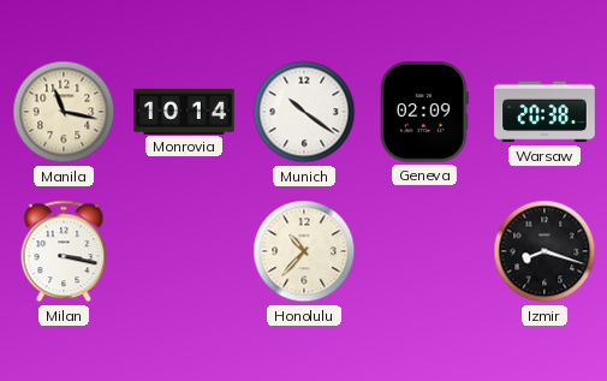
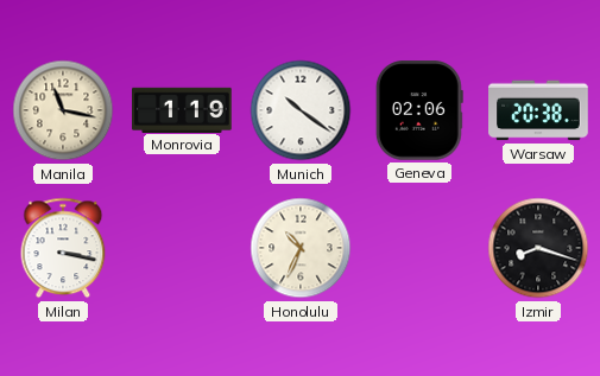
Monrovia: 10:14 -> 1:19
Geneva: 02:09 -> 02:06
Honolulu: 10:37 -> 10:34
